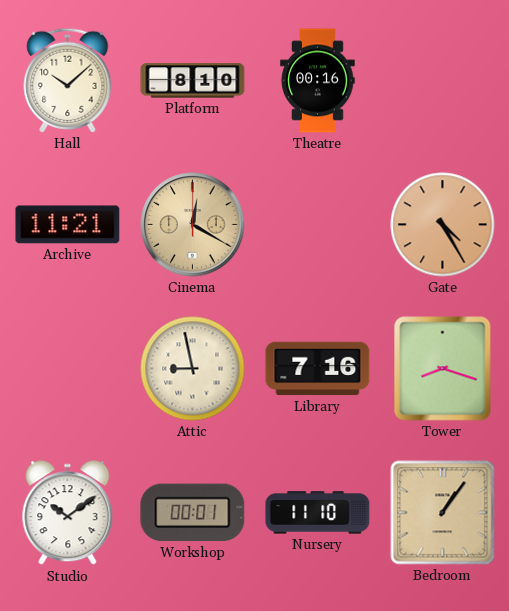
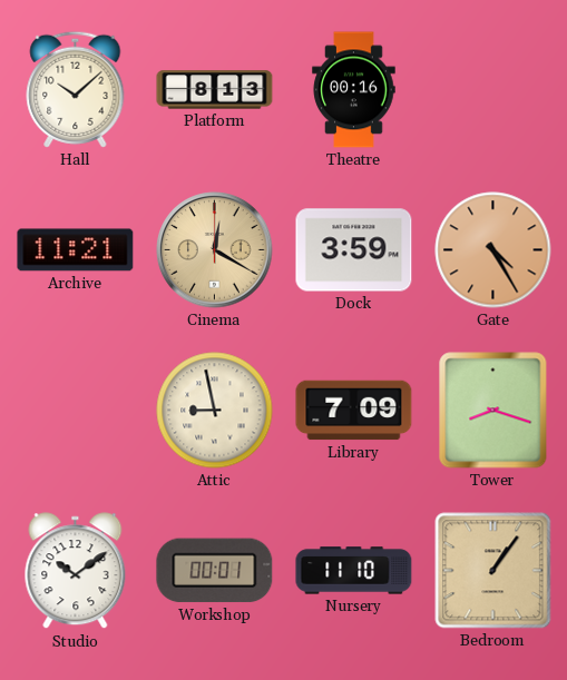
Platform: 8:10 -> 8:13
Dock: none -> 3:59
Library: 7:16 -> 7:09
